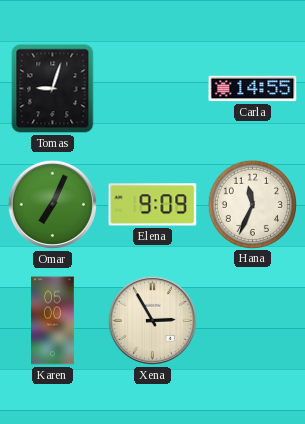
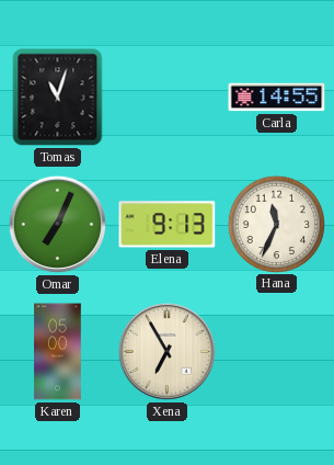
Tomas: 9:03 -> 11:03
Elena: 9:09 -> 9:13
Xena: 2:55 -> 6:55
